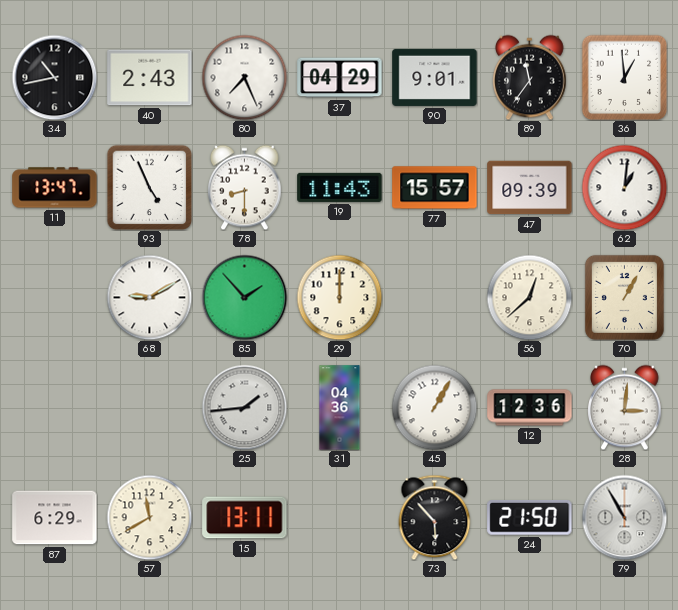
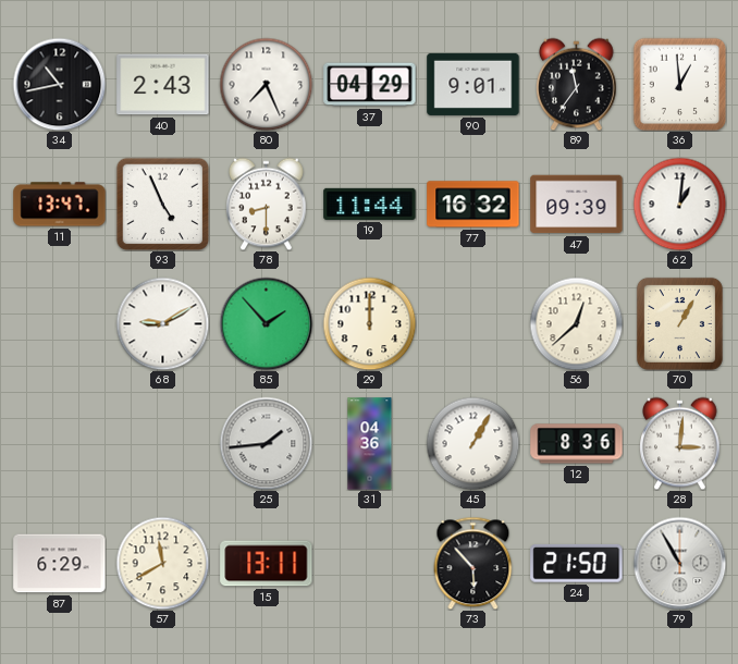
19: 11:43 -> 11:44
77: 15:57 -> 16:32
12: 12:36 -> 8:36
